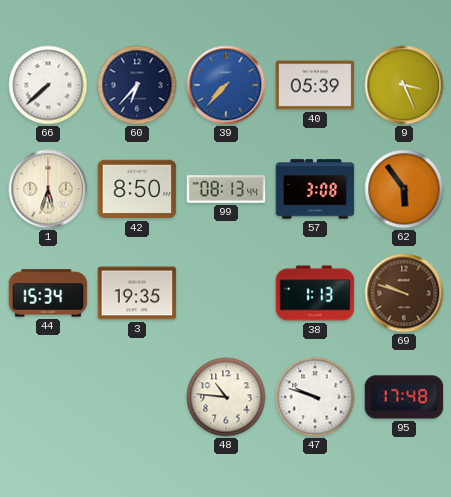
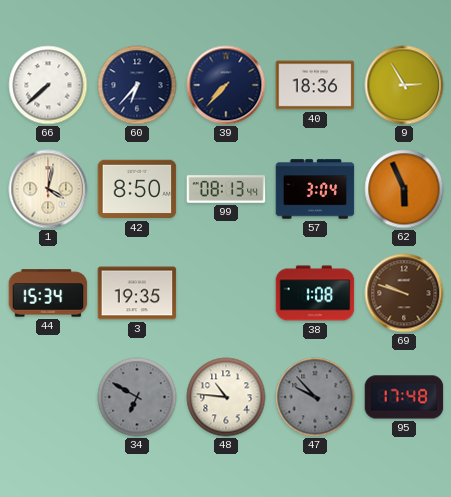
39 dial: blue -> navy
40: 05:39 -> 18:36
9: 3:26 -> 2:55
1: 5:33 -> 4:02
57: 3:08 -> 3:04
62: 5:54 -> 5:56
38: 1:13 -> 1:08
34: none -> 6:50
47: 9:48 -> 9:53
47 dial: white -> grey
